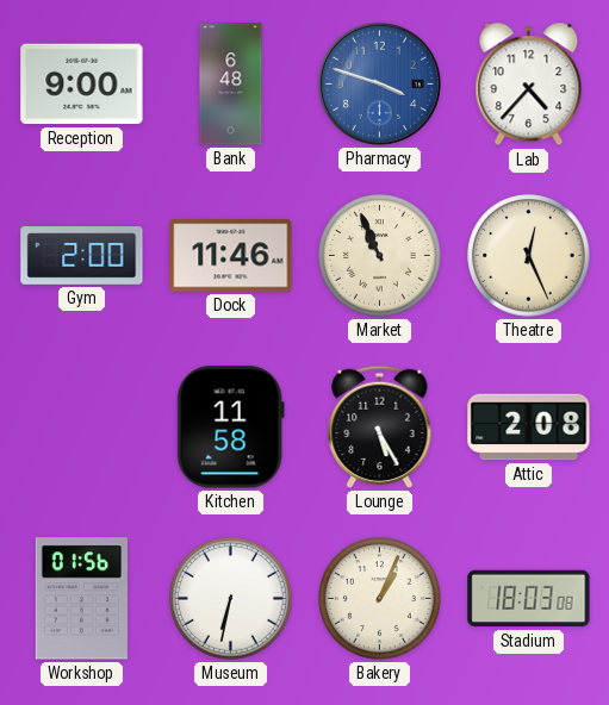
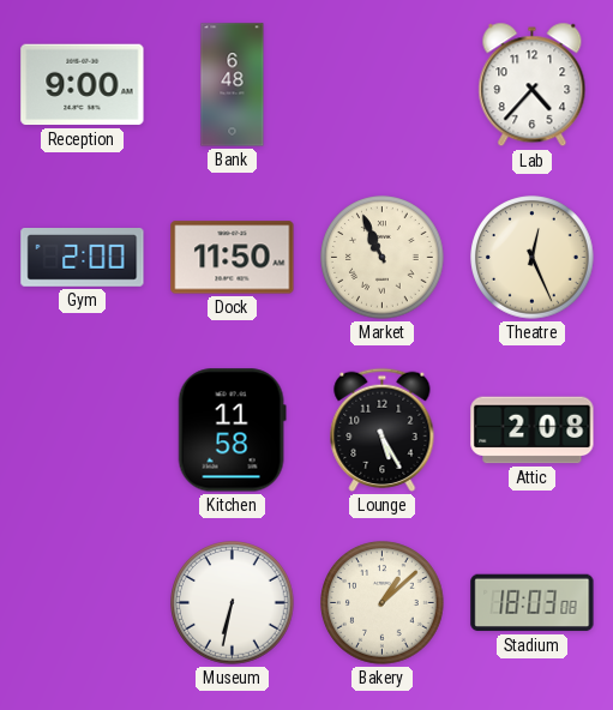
Pharmacy: 3:48 -> none
Dock: 11:46 -> 11:50
Workshop: 01:56 -> none
Bakery: 1:04 -> 1:08
